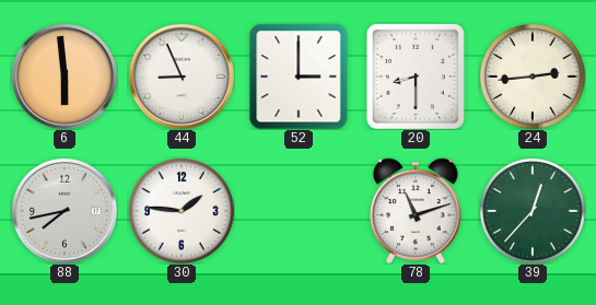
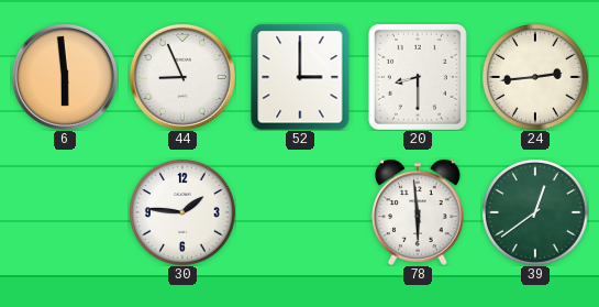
88: 7:43 -> none
78: 11:12 -> 5:59
39: 12:37 -> 12:39
